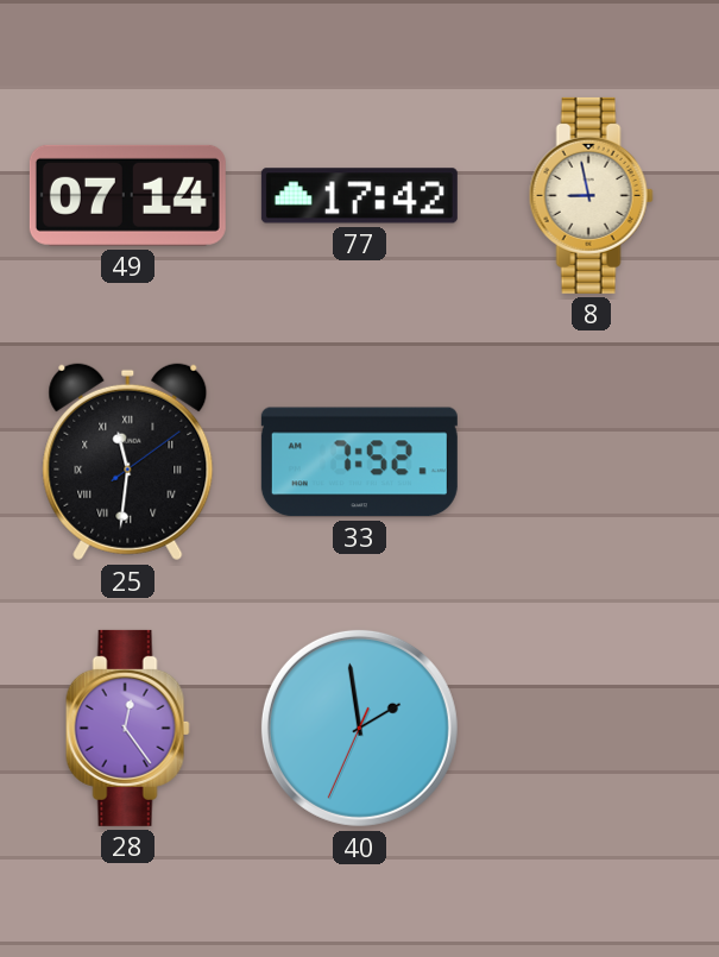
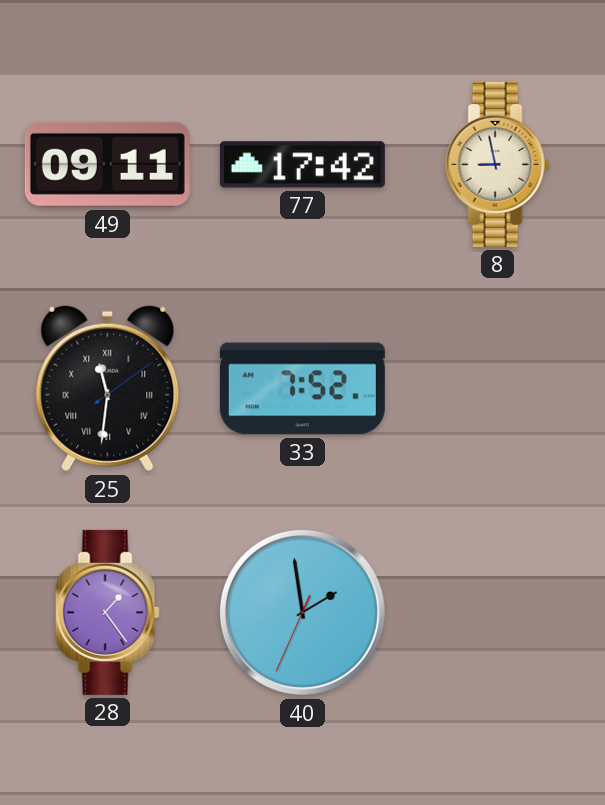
49: 07:14 -> 09:11
28: 12:24 -> 1:24
